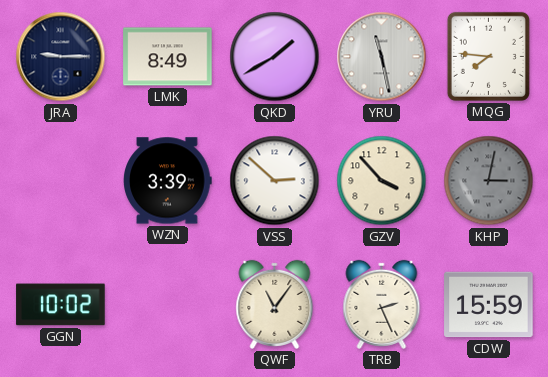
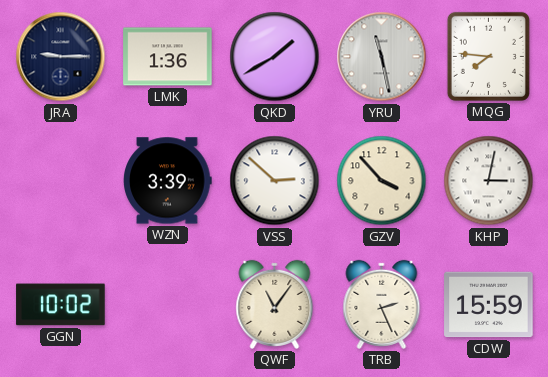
LMK: 8:49 -> 1:36
KHP dial: grey -> white
